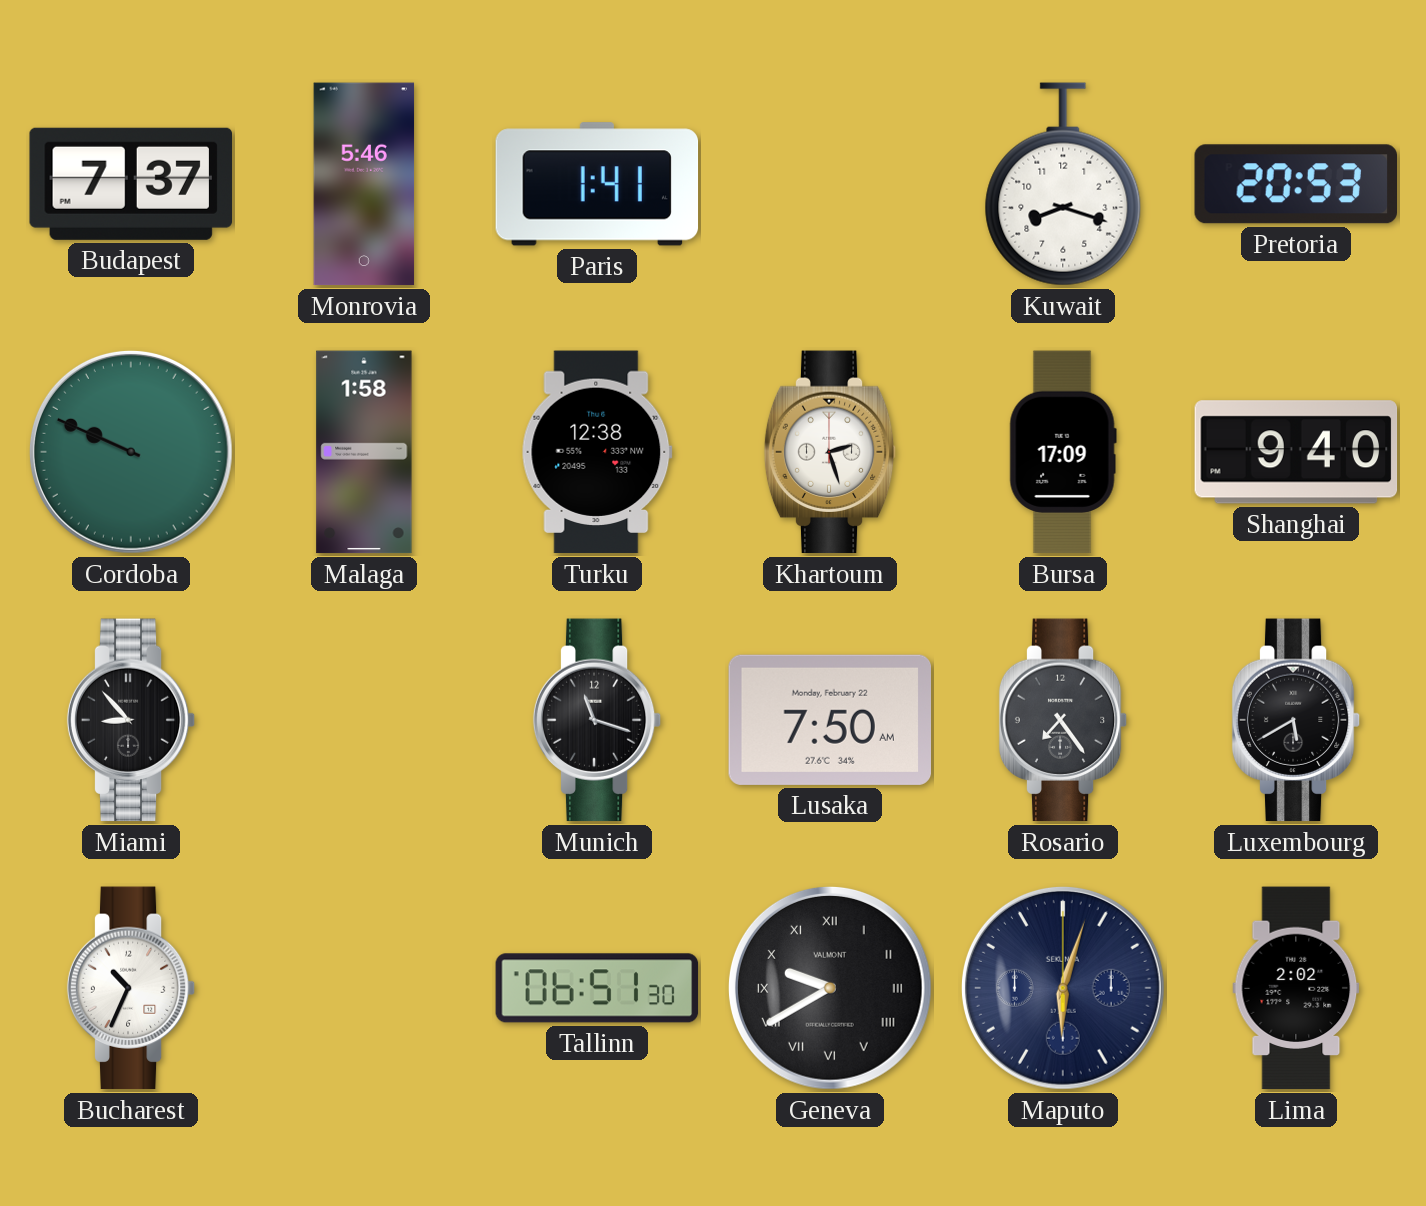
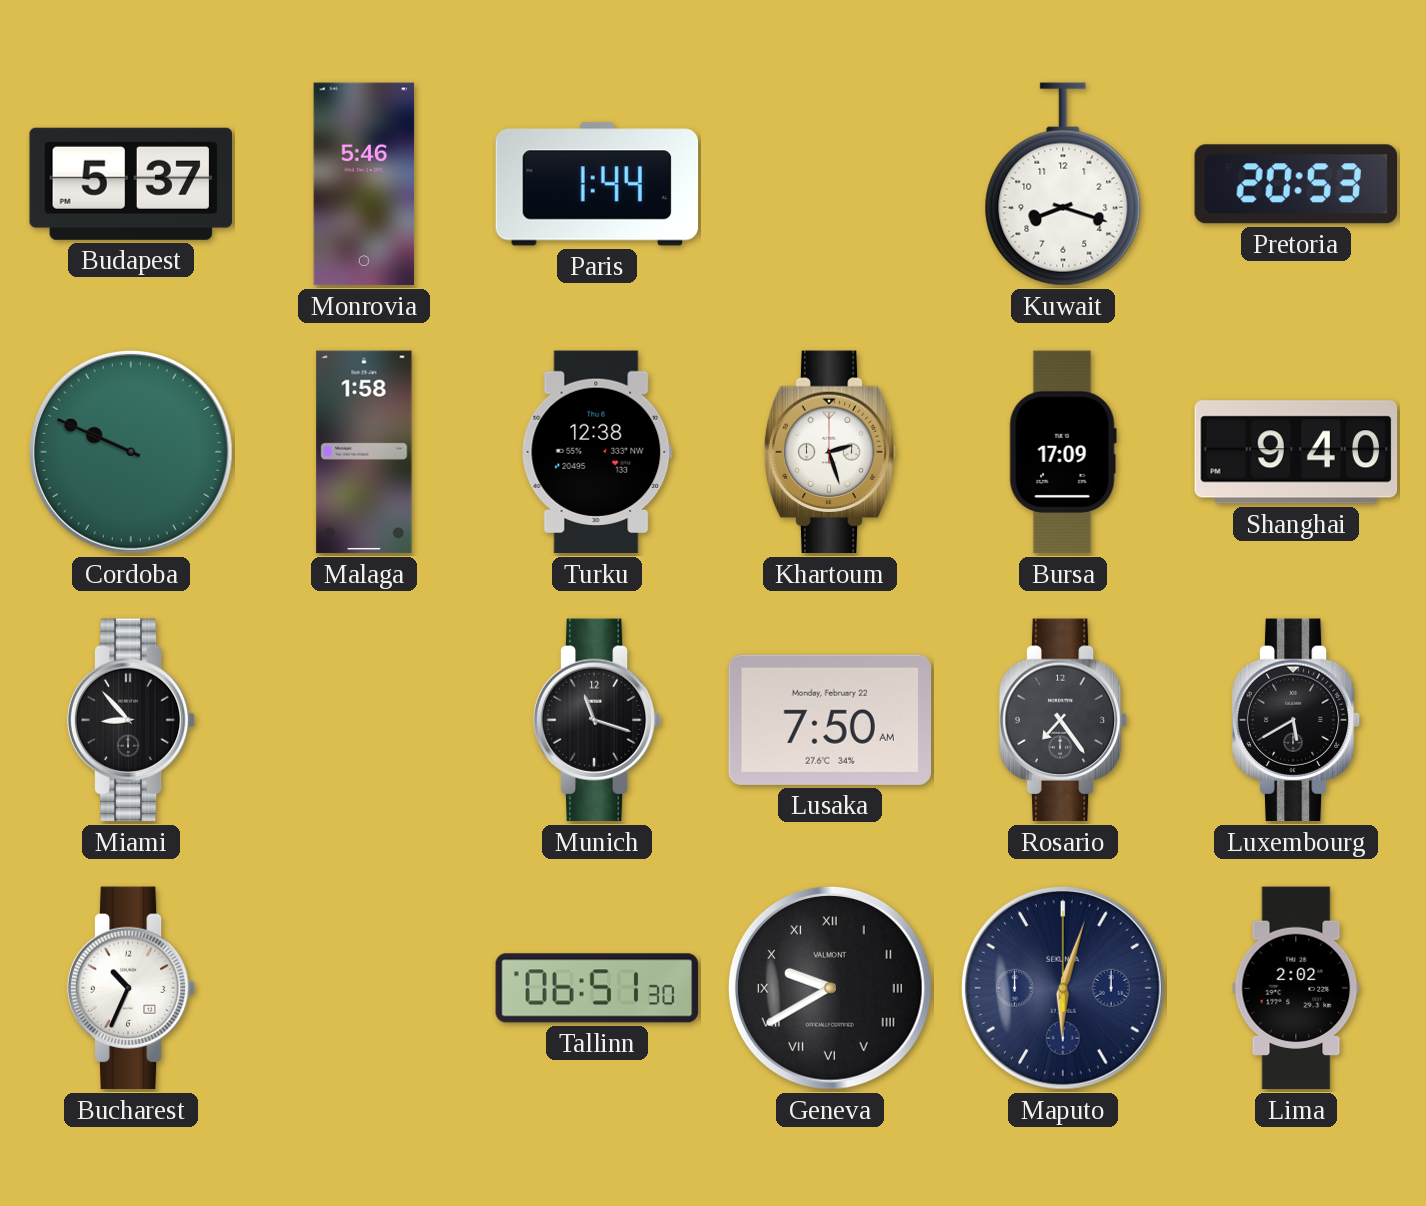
Budapest: 7:37 -> 5:37
Paris: 1:41 -> 1:44
